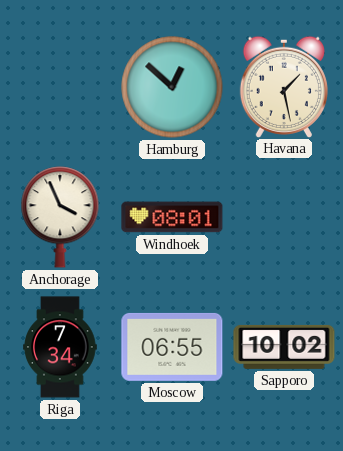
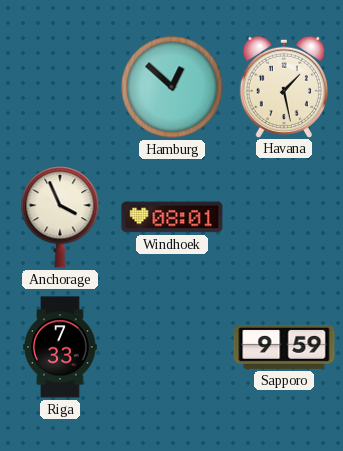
Riga: 7:34 -> 7:33
Moscow: 06:55 -> none
Sapporo: 10:02 -> 9:59
